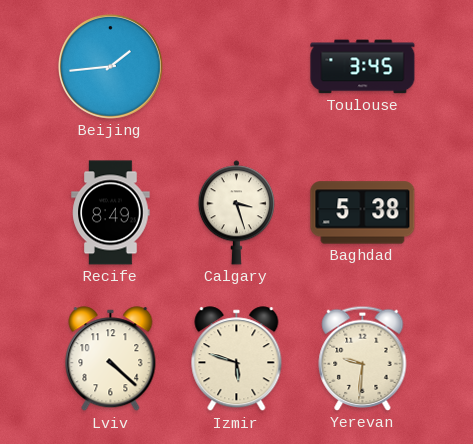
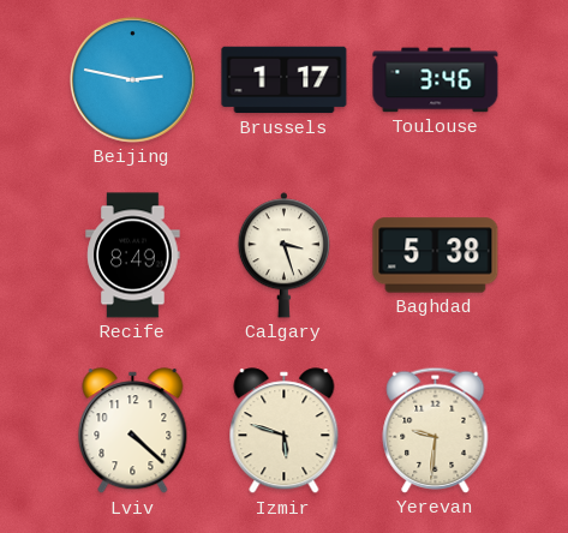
Beijing: 1:44 -> 2:47
Brussels: none -> 1:17
Toulouse: 3:45 -> 3:46
